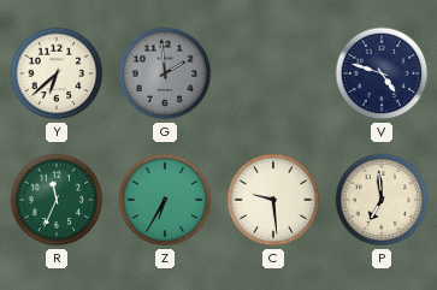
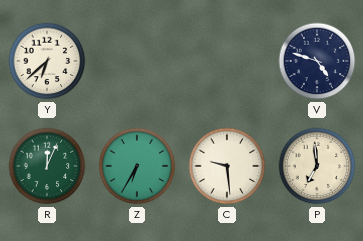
G: 1:59 -> none
R: 11:34 -> 12:04
